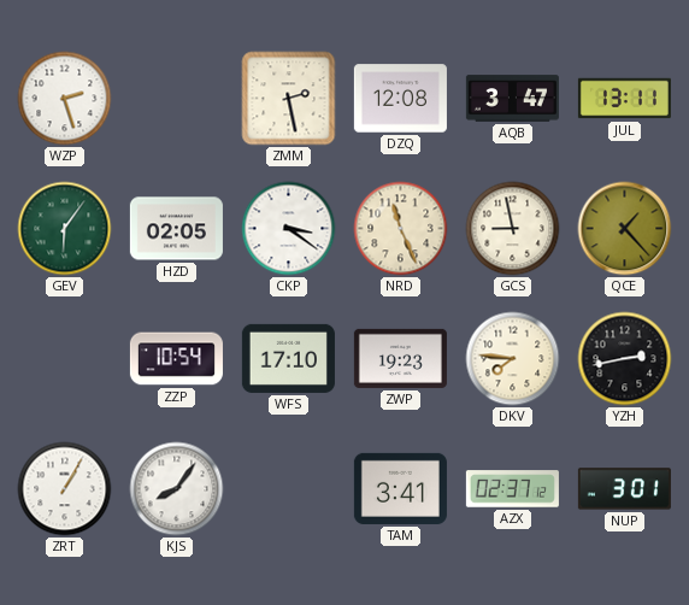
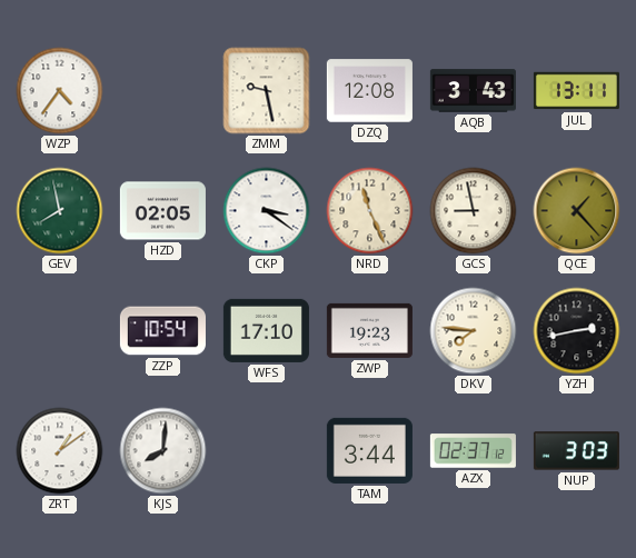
WZP: 2:27 -> 4:36
ZMM: 2:28 -> 9:28
AQB: 3:47 -> 3:43
GEV: 6:06 -> 7:58
ZRT: 1:05 -> 1:09
KJS: 8:06 -> 8:01
TAM: 3:41 -> 3:44
NUP: 3:01 -> 3:03
